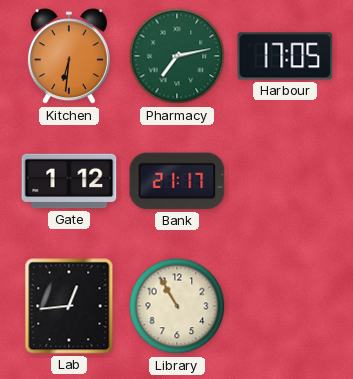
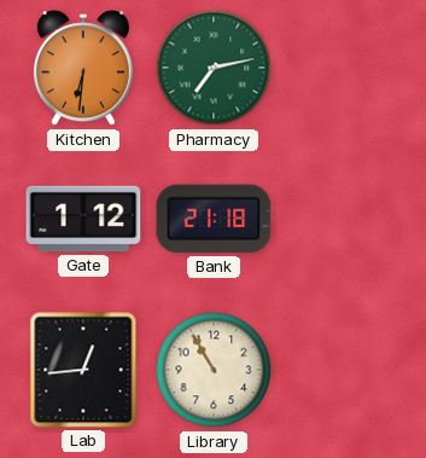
Harbour: 17:05 -> none
Bank: 21:17 -> 21:18
